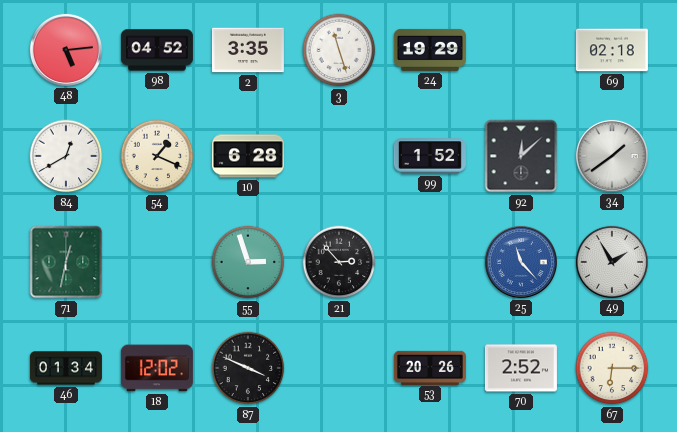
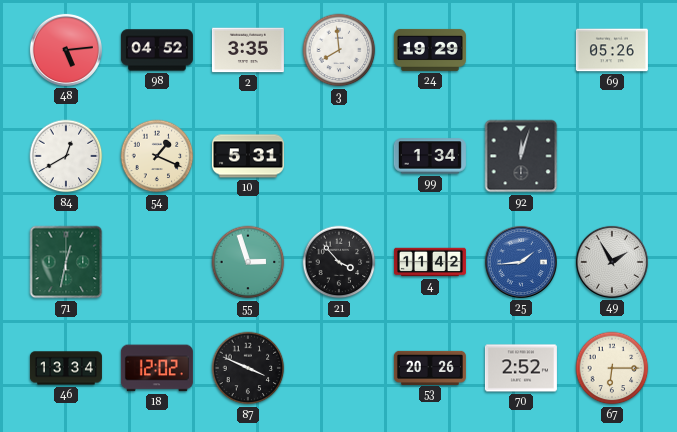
3: 11:27 -> 7:59
69: 02:18 -> 05:26
10: 6:28 -> 5:31
99: 1:52 -> 1:34
92: 12:08 -> 12:03
34: 1:39 -> none
21: 2:53 -> 3:53
4: none -> 11:42
25: 11:23 -> 1:44
46: 01:34 -> 13:34
